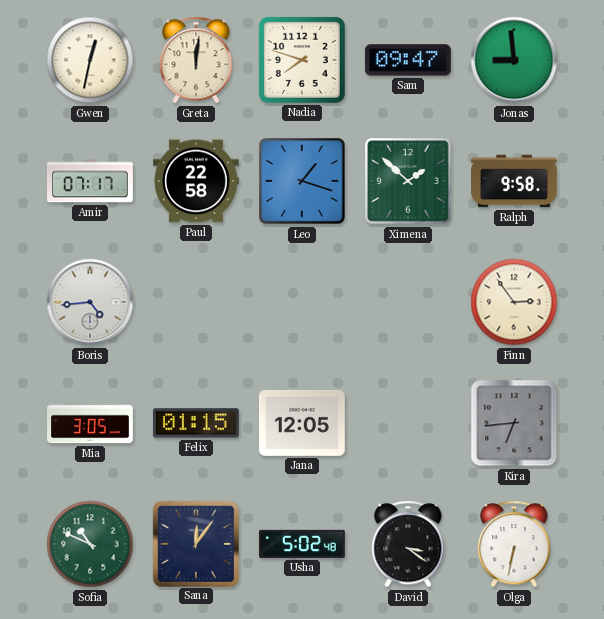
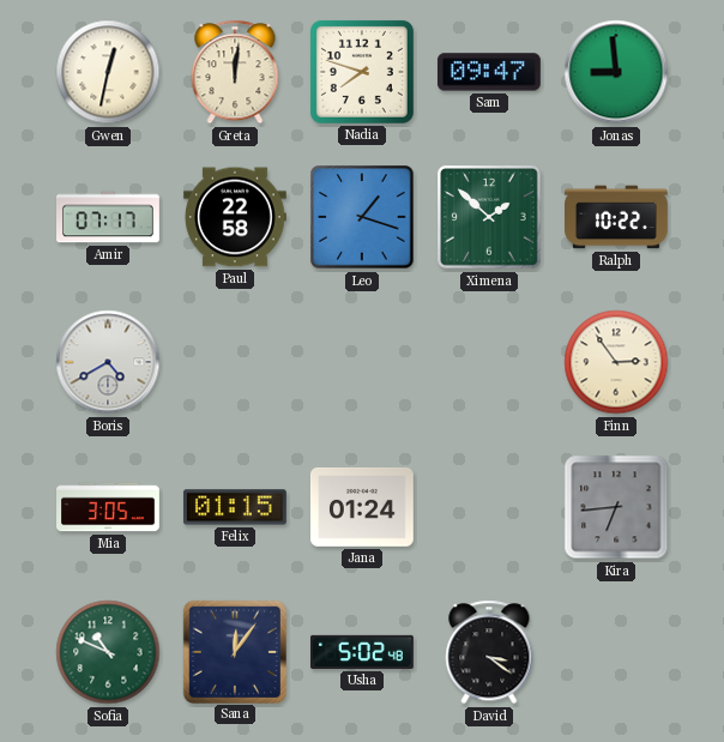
Ralph: 9:58 -> 10:22
Boris: 4:44 -> 4:40
Jana: 12:05 -> 01:24
Olga: 6:32 -> none
